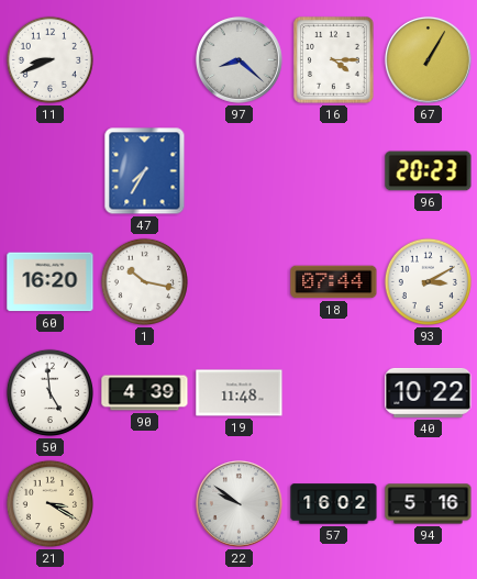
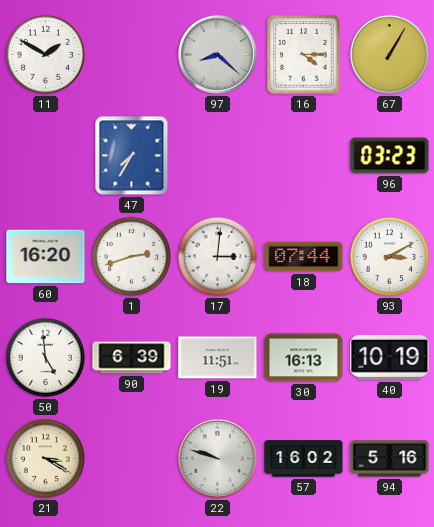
11: 8:41 -> 1:50
96: 20:23 -> 03:23
1: 10:17 -> 2:42
17: none -> 3:01
90: 4:39 -> 6:39
19: 11:48 -> 11:51
30: none -> 16:13
40: 10:22 -> 10:19
22: 9:51 -> 9:48
